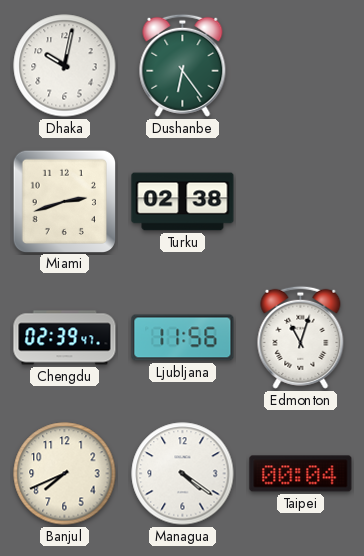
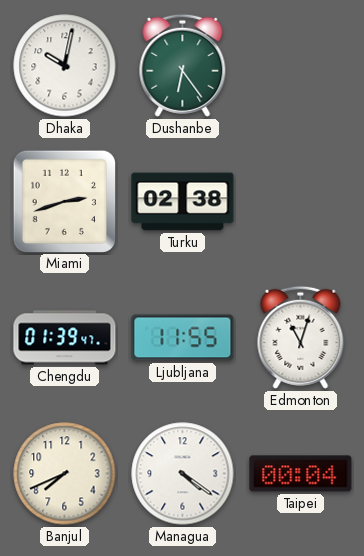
Chengdu: 02:39 -> 01:39
Ljubljana: 11:56 -> 11:55
